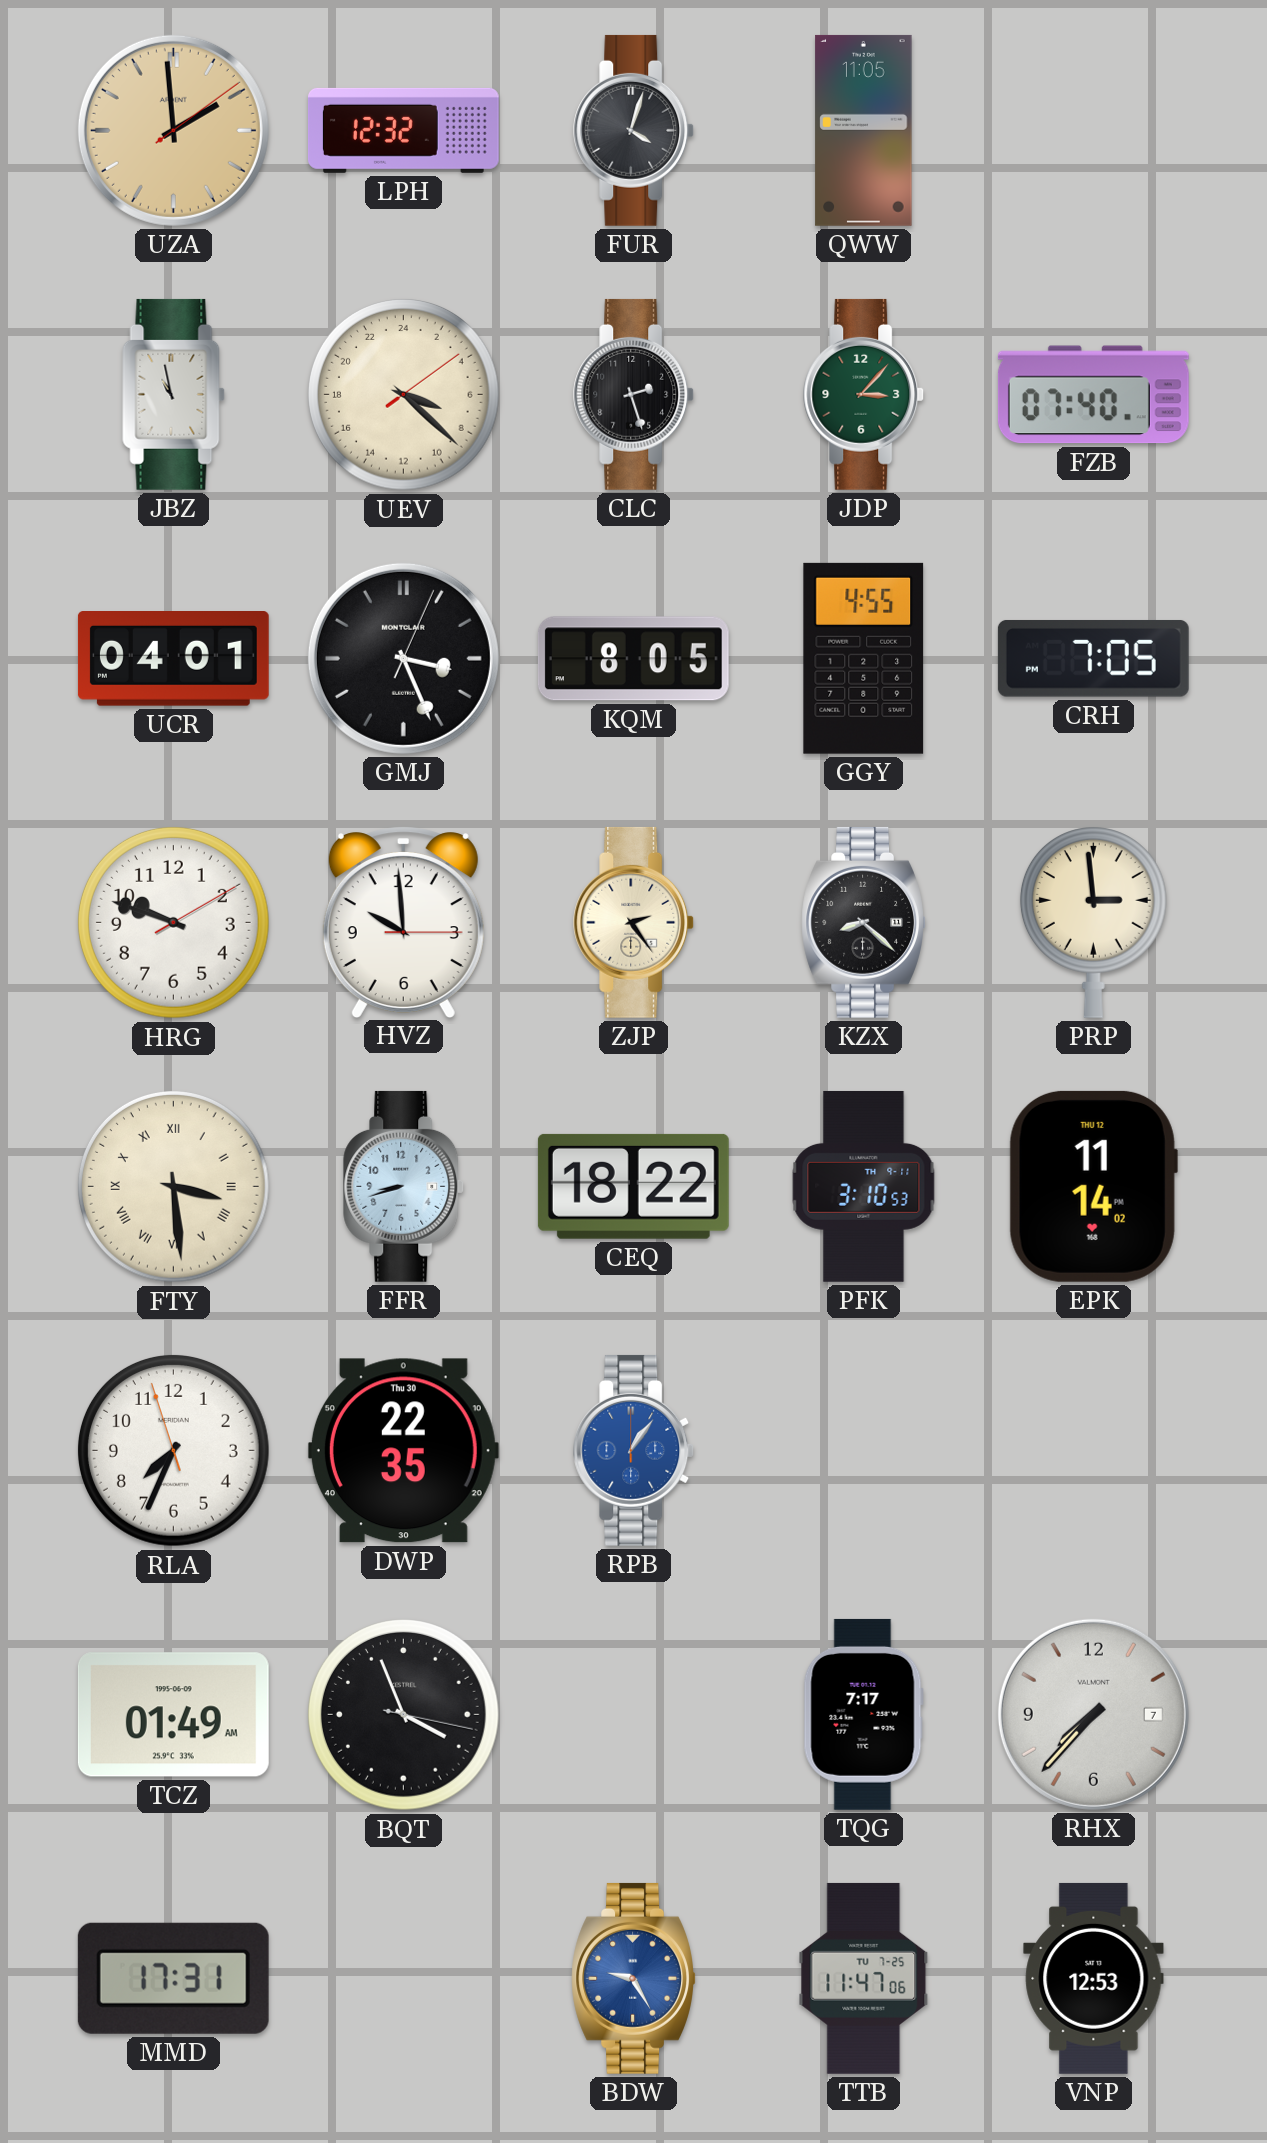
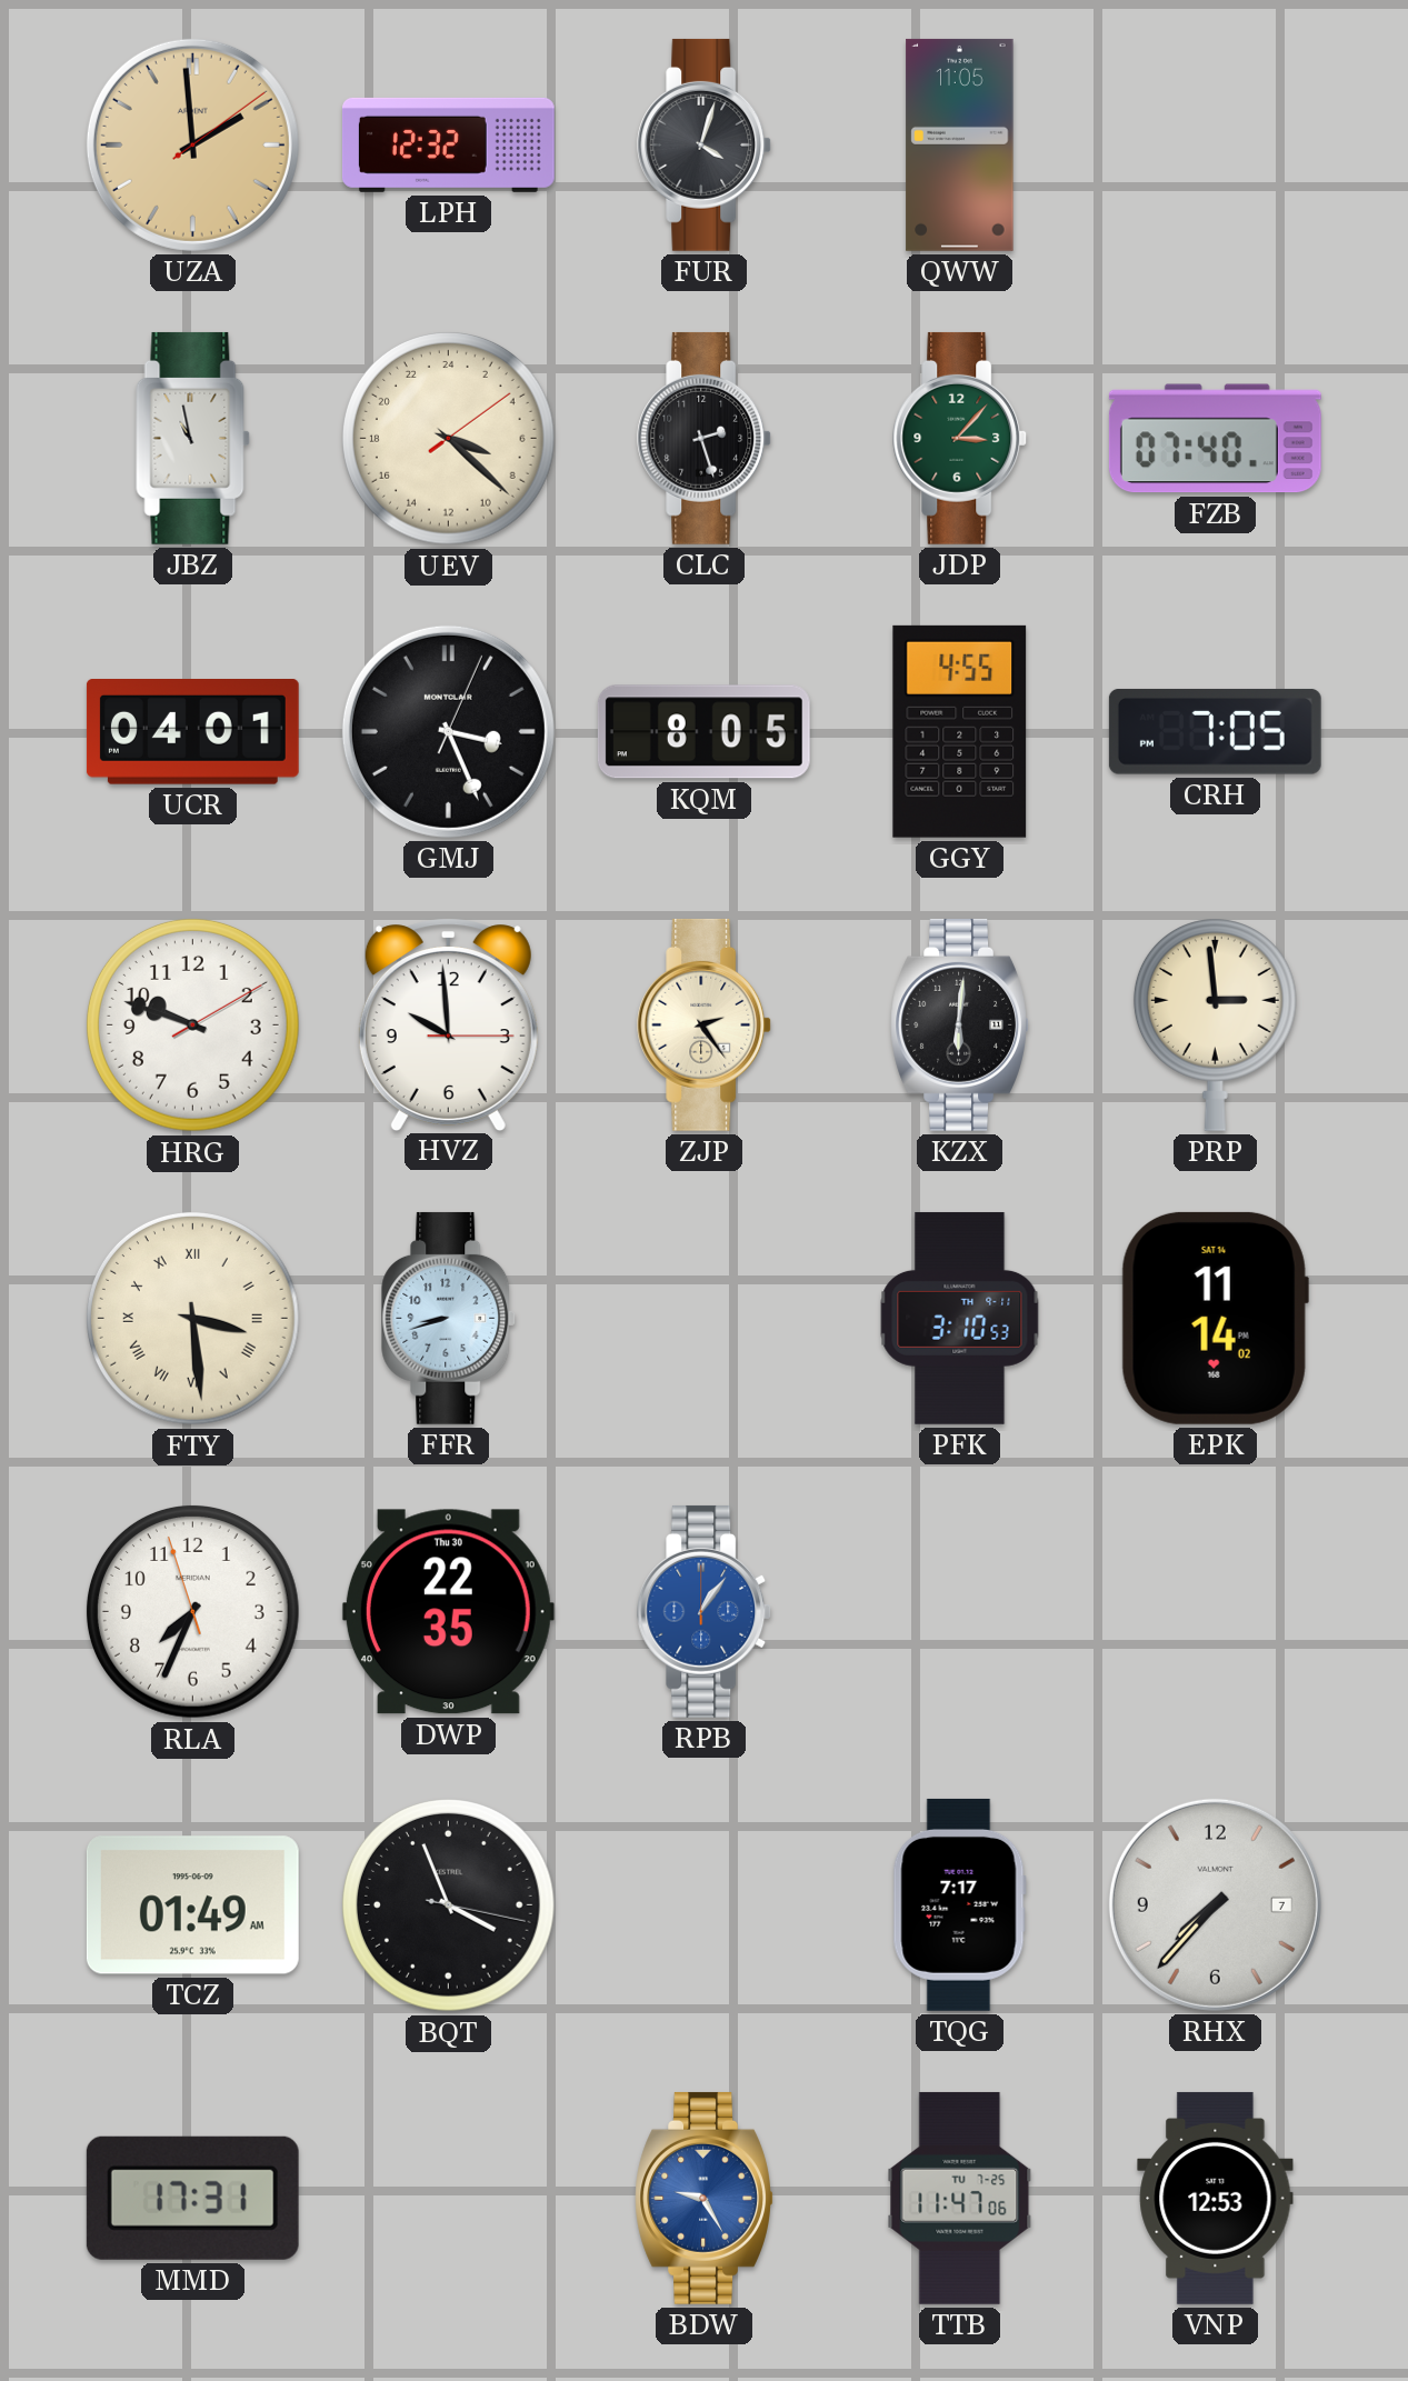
KZX: 8:22 -> 6:01
CEQ: 18:22 -> none
EPK date: THU 12 -> SAT 14
